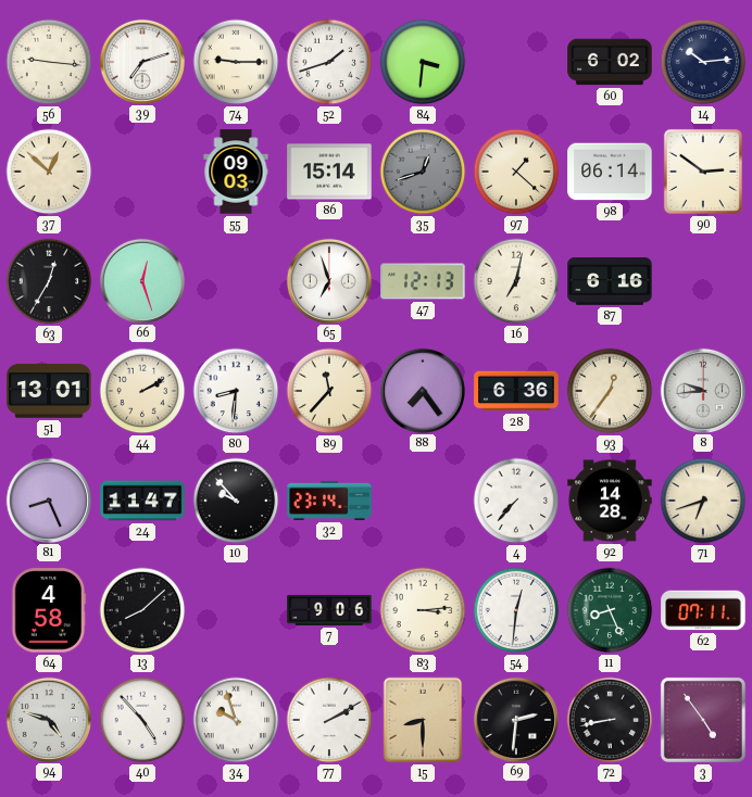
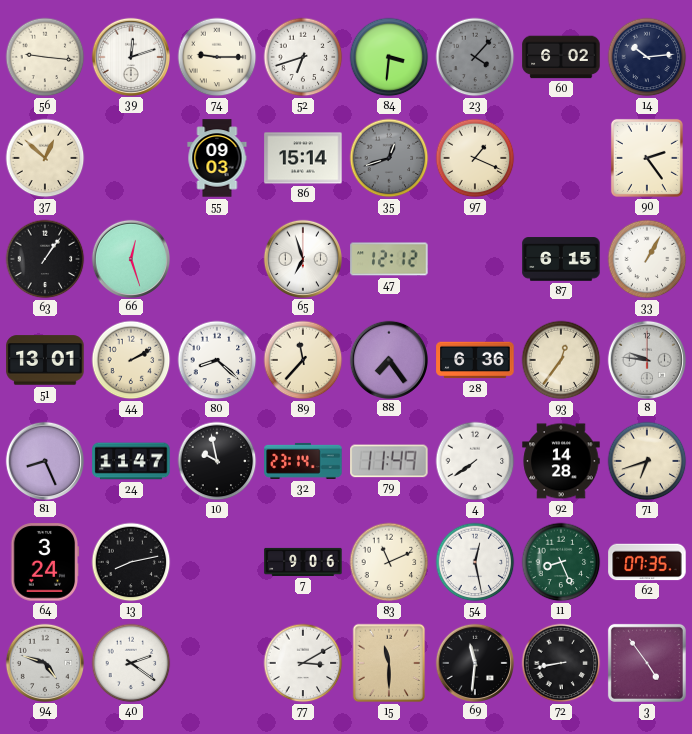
39: 7:12 -> 12:12
52: 1:42 -> 6:42
23: none -> 4:07
97: 1:22 -> 1:19
98: 06:14 -> none
90: 2:51 -> 2:24
63: 12:35 -> 1:06
47: 12:13 -> 12:12
16: 7:02 -> none
87: 6:16 -> 6:15
33: none -> 1:05
80: 8:31 -> 8:22
8: 9:44 -> 9:46
10: 9:53 -> 9:58
79: none -> 11:49
4: 7:37 -> 7:39
64: 4:58 -> 3:24
13: 8:08 -> 8:13
83: 3:14 -> 11:11
54: 12:31 -> 12:28
62: 07:11 -> 07:35
40: 4:53 -> 2:21
34: 9:57 -> none
77: 2:10 -> 3:10
15: 8:30 -> 11:30
69: 2:31 -> 11:31
